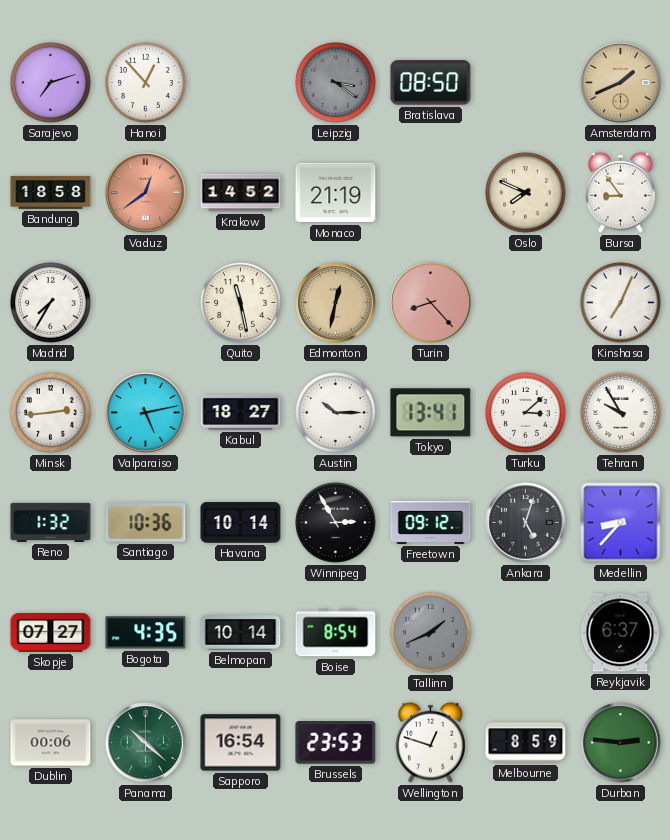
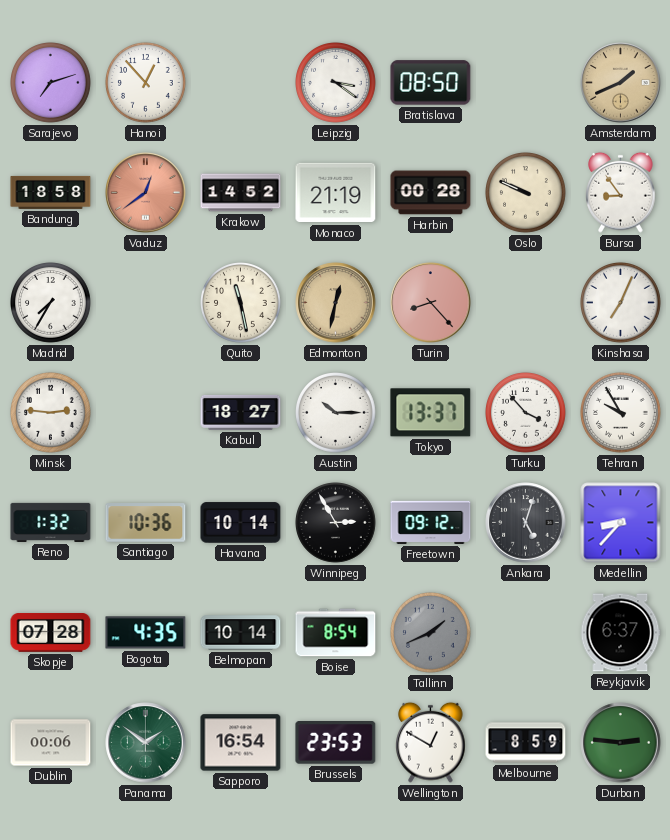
Leipzig dial: grey -> white
Harbin: none -> 00:28
Oslo: 7:49 -> 9:49
Minsk: 2:44 -> 2:46
Valparaiso: 5:13 -> none
Tokyo: 13:41 -> 13:37
Turku: 3:08 -> 3:53
Skopje: 07:27 -> 07:28
Panama: 10:22 -> 1:51
Wellington: 12:48 -> 12:50
